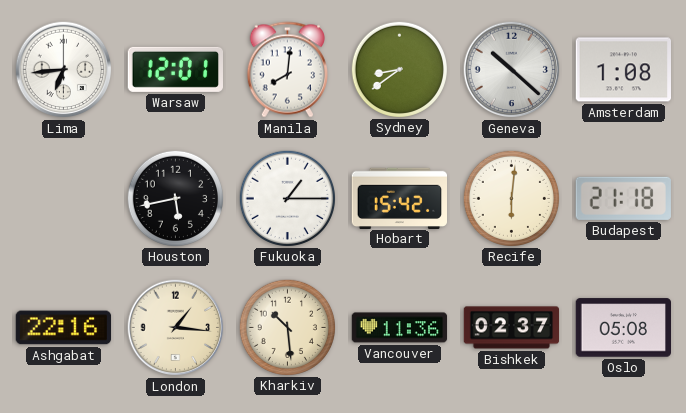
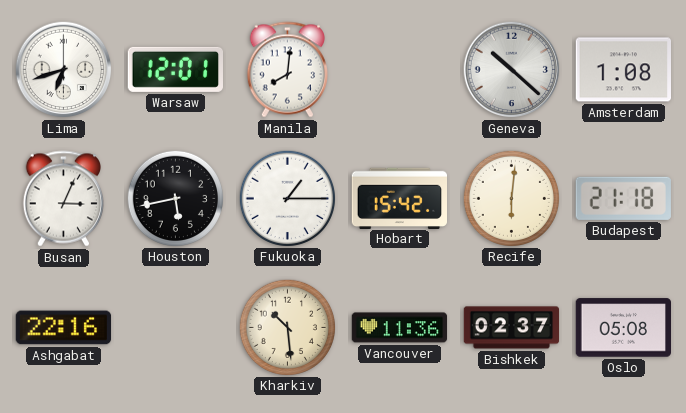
Lima: 6:44 -> 6:42
Sydney: 8:39 -> none
Busan: none -> 3:04
London: 1:16 -> none
